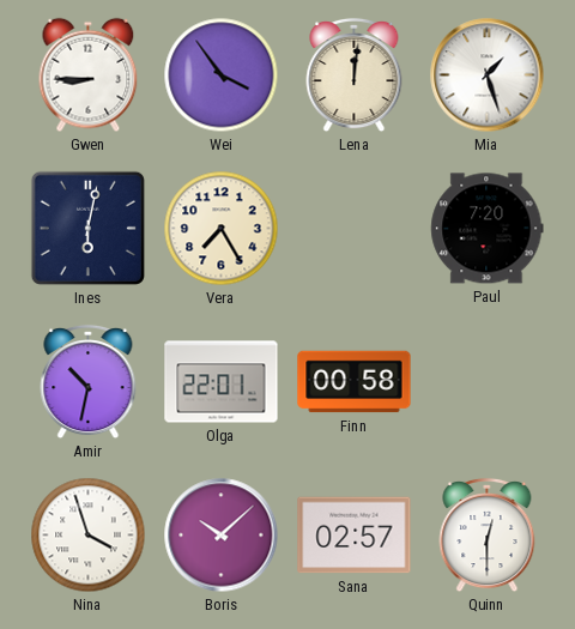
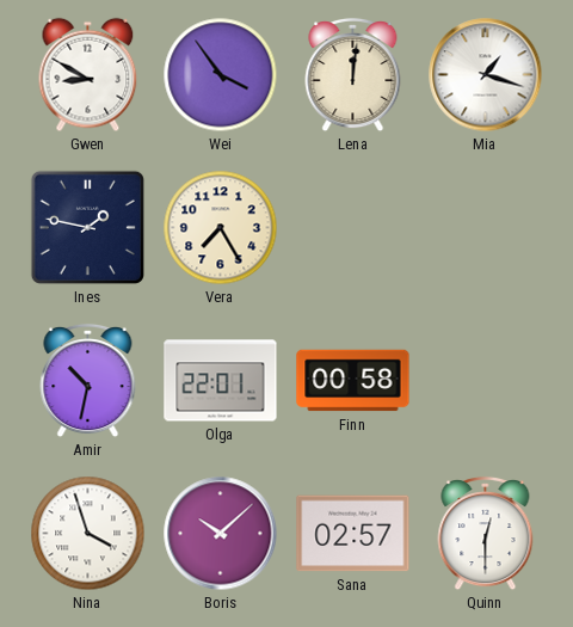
Gwen: 8:45 -> 8:50
Mia: 1:27 -> 1:18
Ines: 6:02 -> 1:47
Paul: 7:20 -> none
